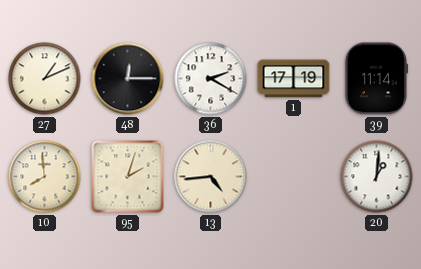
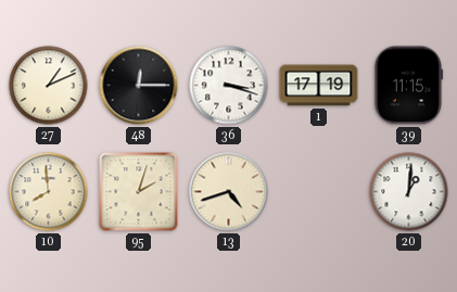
36: 2:20 -> 3:18
39: 11:14 -> 11:15
13: 4:44 -> 4:42
